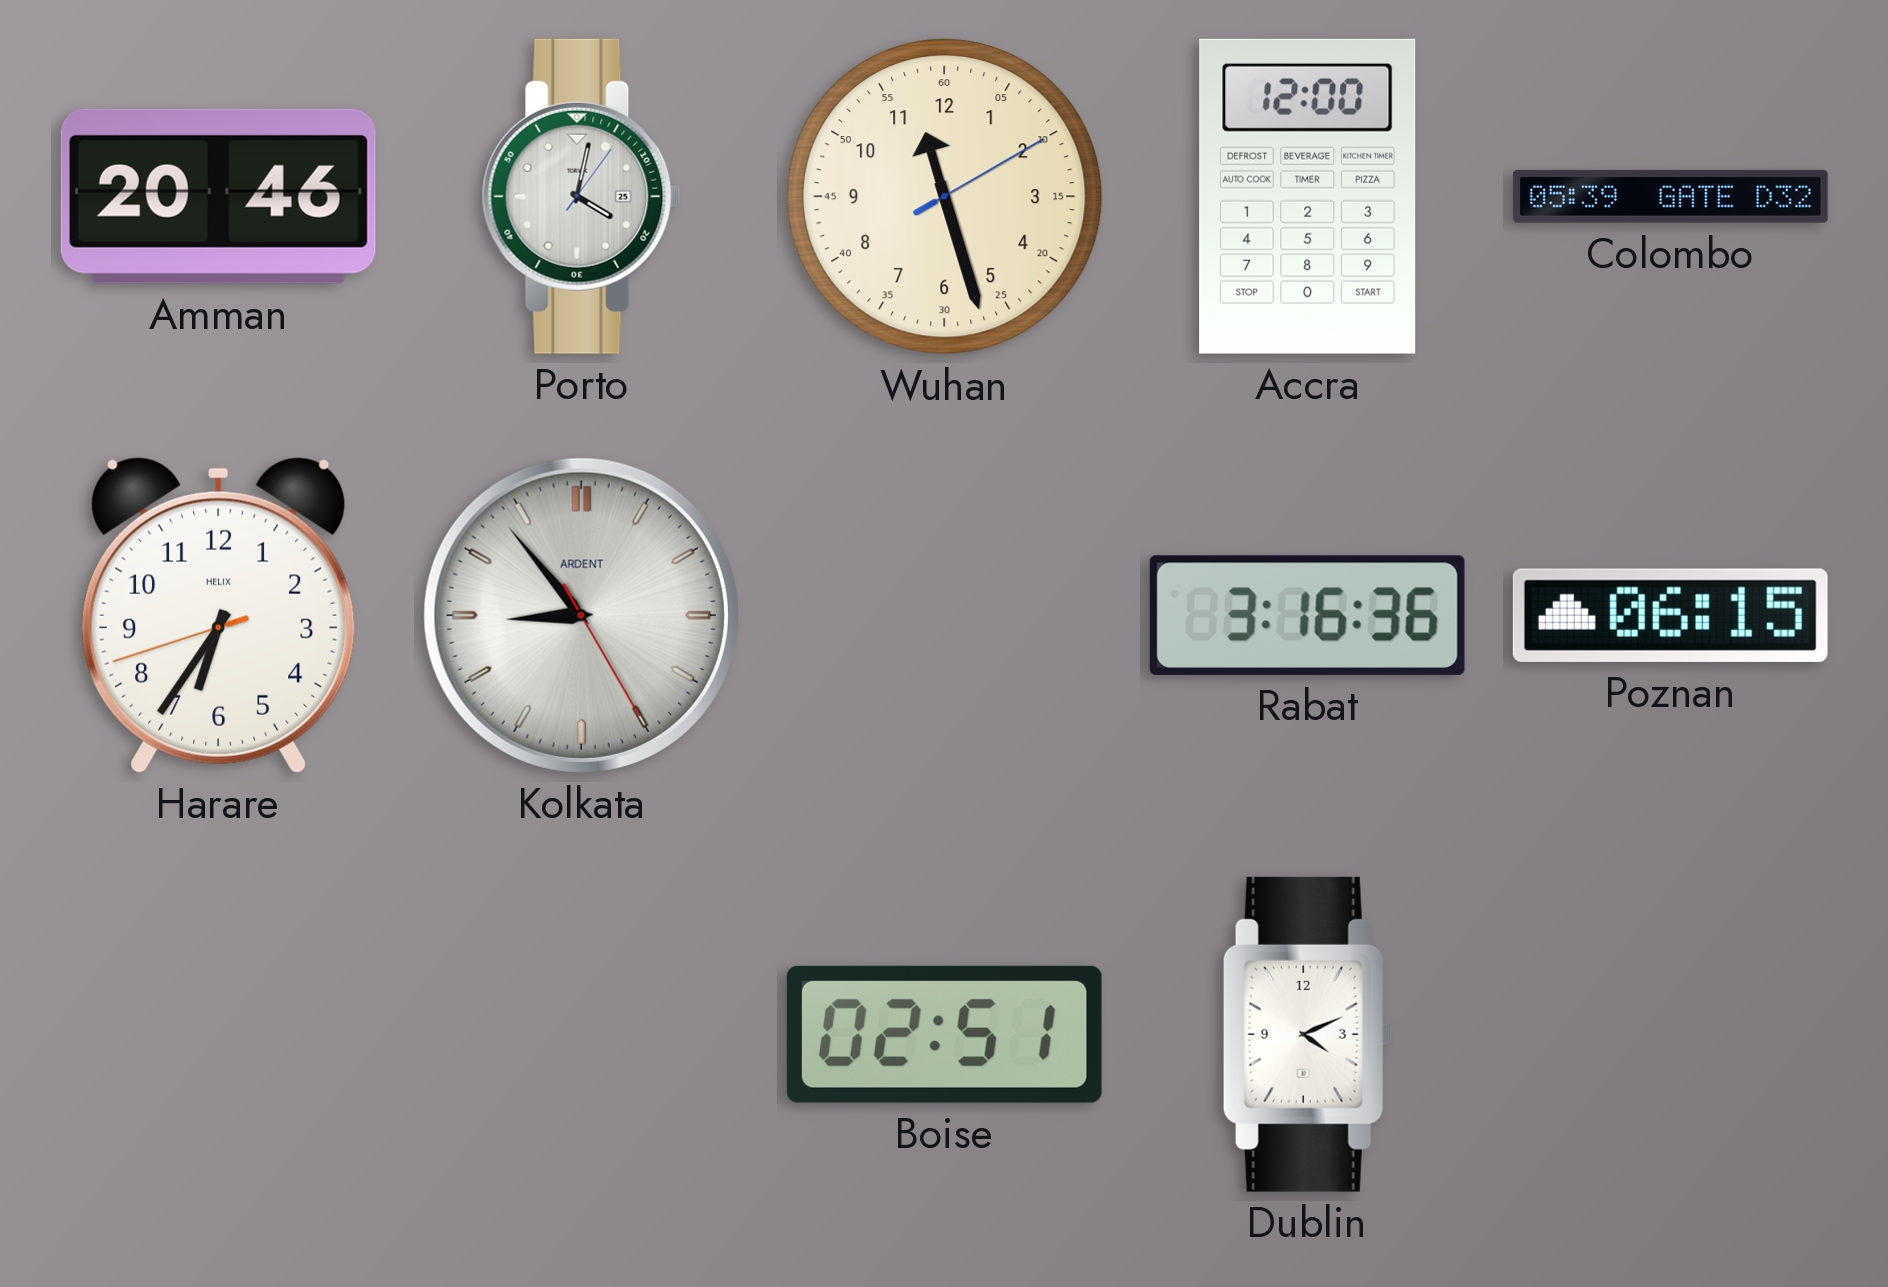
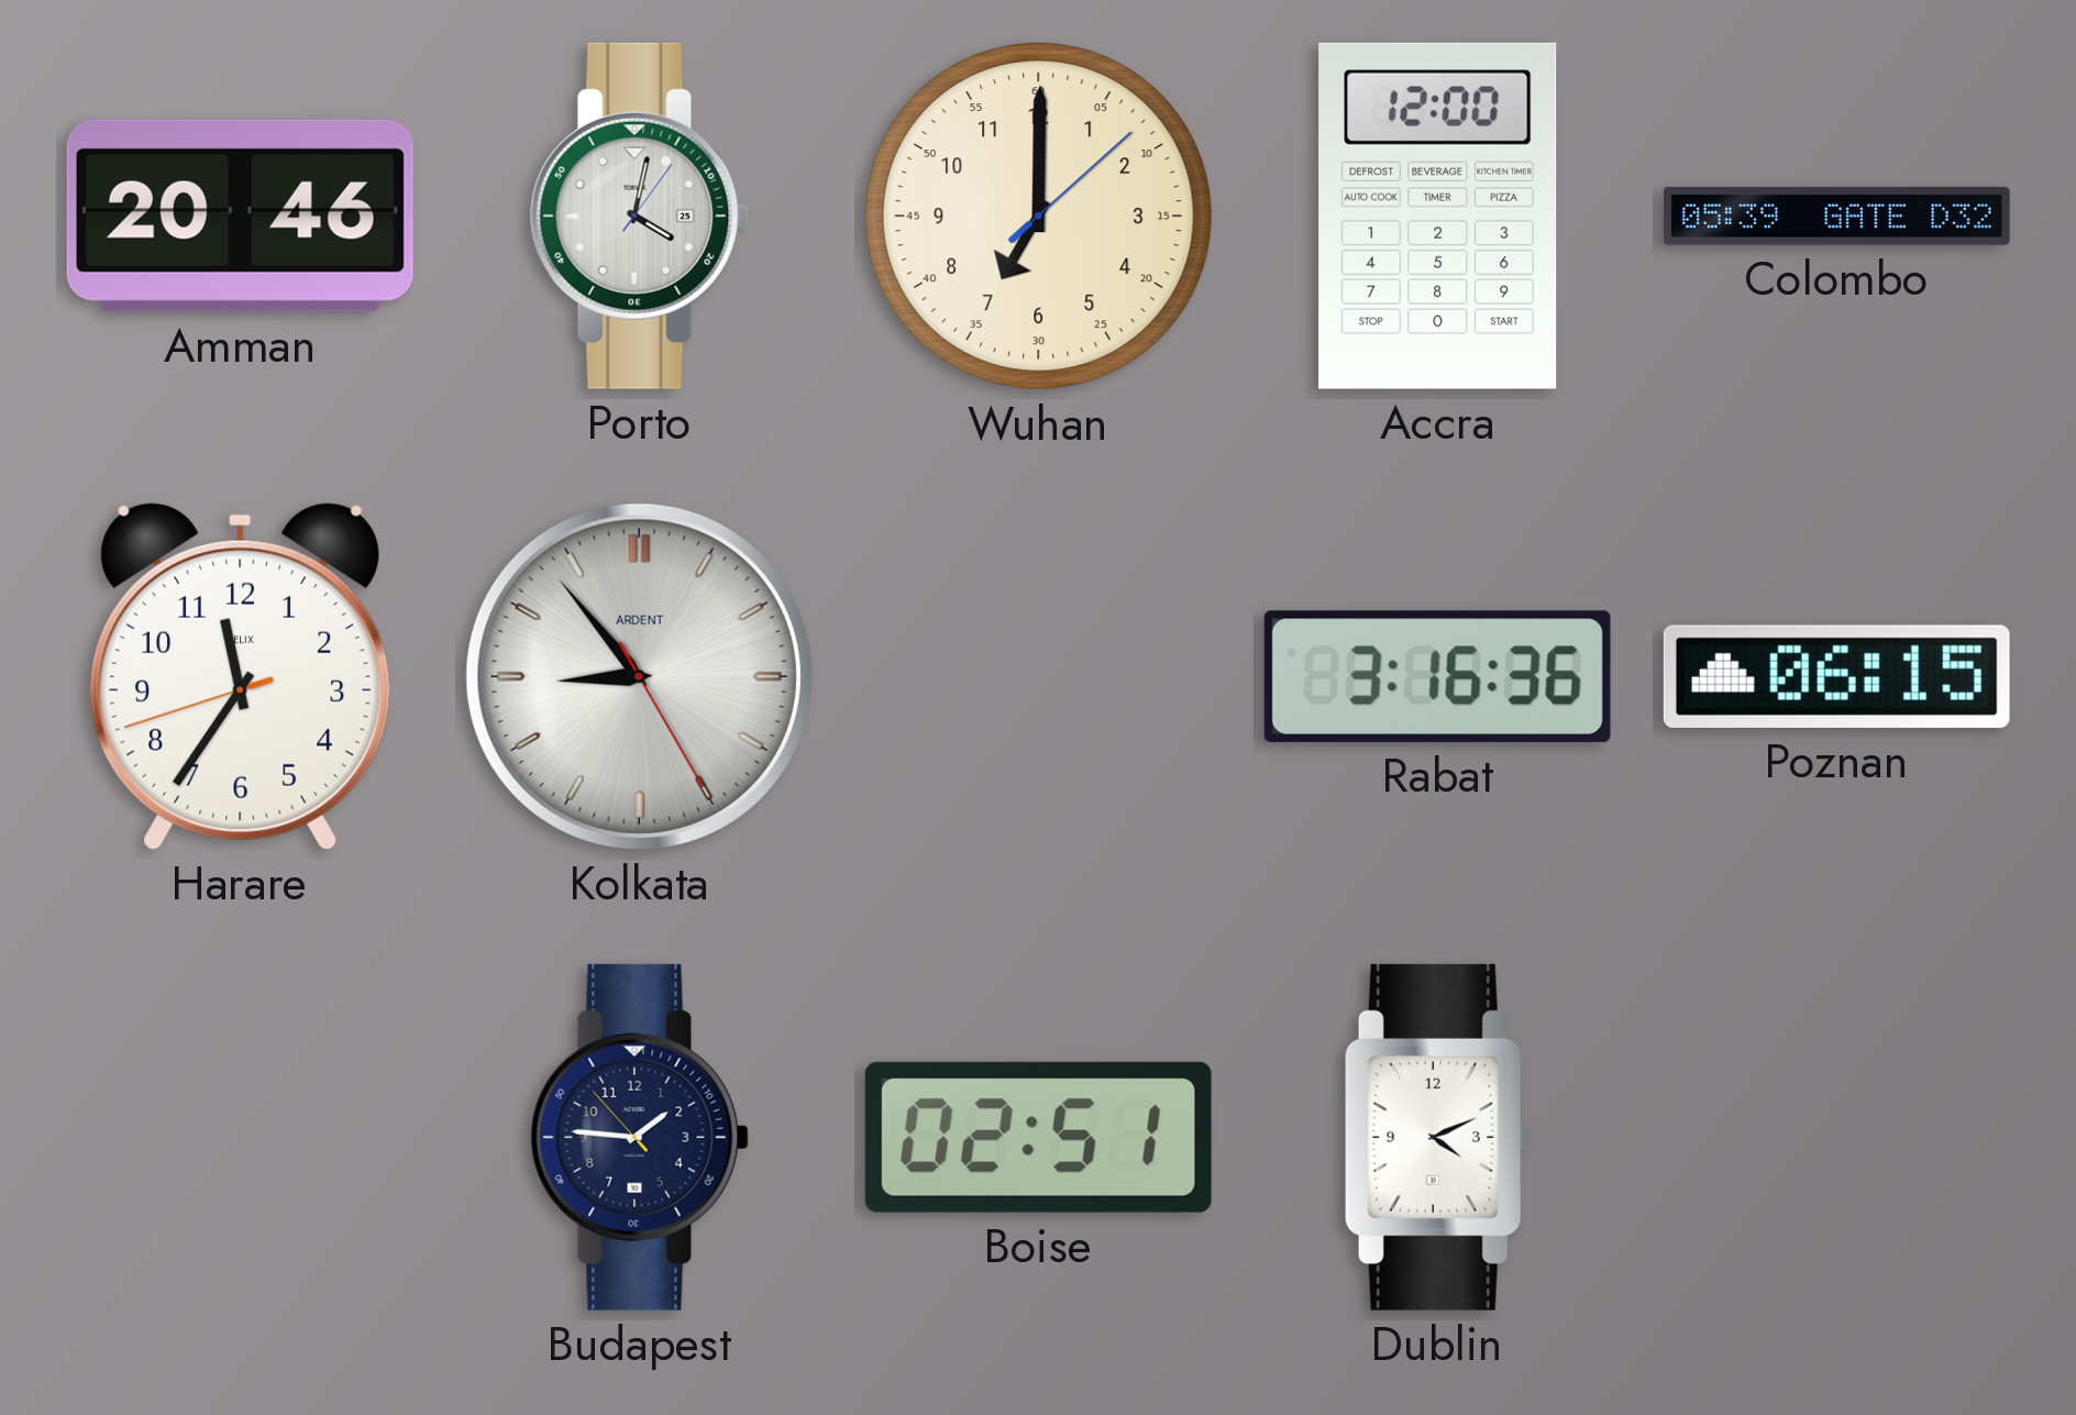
Wuhan: 11:27 -> 7:00
Harare: 6:35 -> 11:35
Budapest: none -> 1:45
